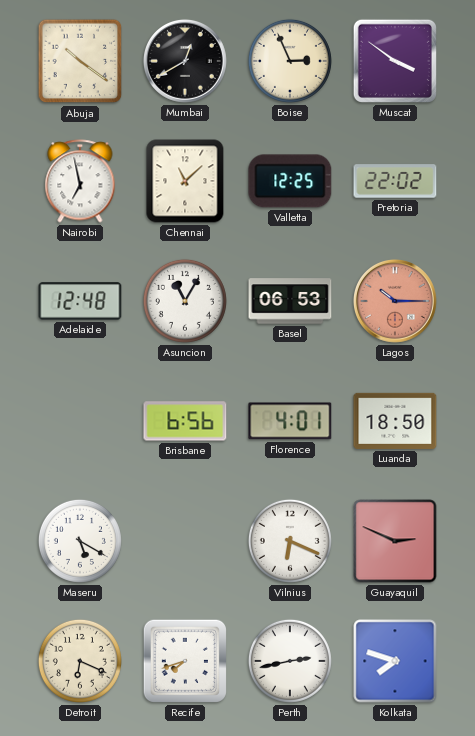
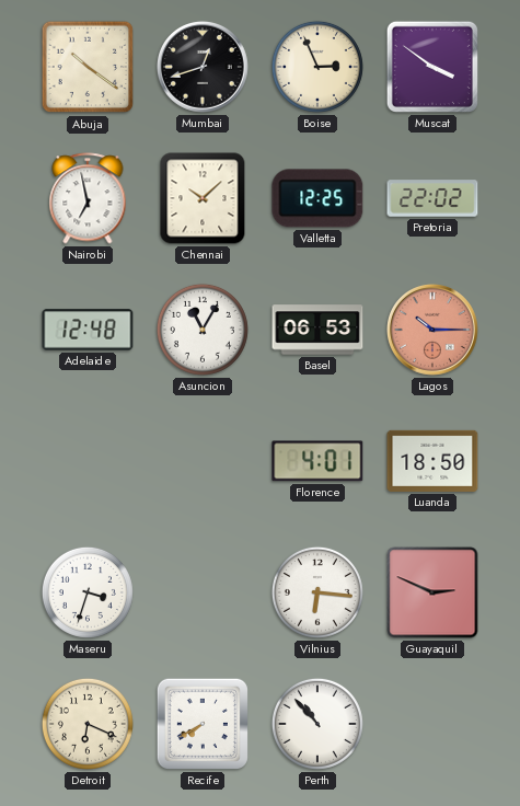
Mumbai: 12:40 -> 12:42
Chennai: 11:08 -> 10:08
Brisbane: 6:56 -> none
Maseru: 5:20 -> 3:33
Vilnius: 6:19 -> 6:16
Recife: 7:42 -> 7:40
Perth: 2:43 -> 10:53
Kolkata: 7:48 -> none
